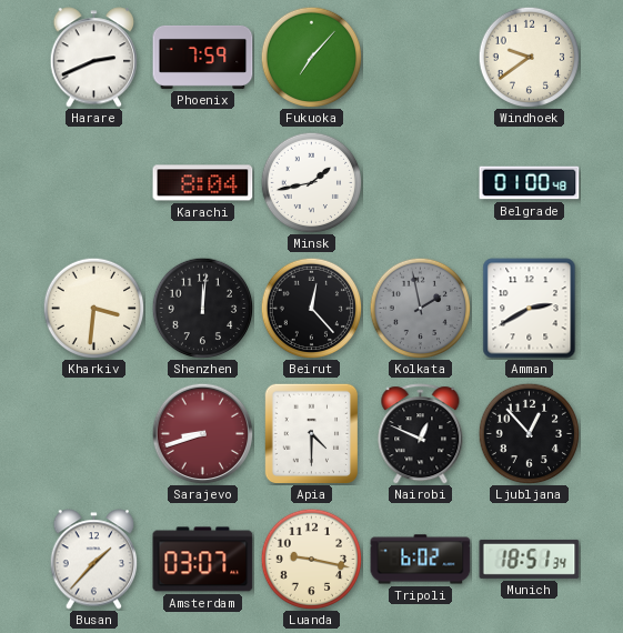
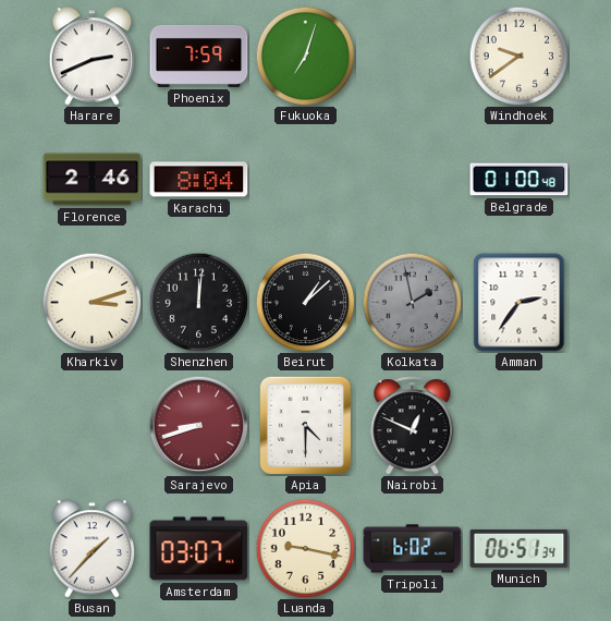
Fukuoka: 7:07 -> 7:03
Florence: none -> 2:46
Minsk: 1:43 -> none
Kharkiv: 3:31 -> 3:12
Beirut: 12:23 -> 1:08
Amman: 2:40 -> 2:36
Ljubljana: 12:53 -> none
Munich: 18:51 -> 06:51
